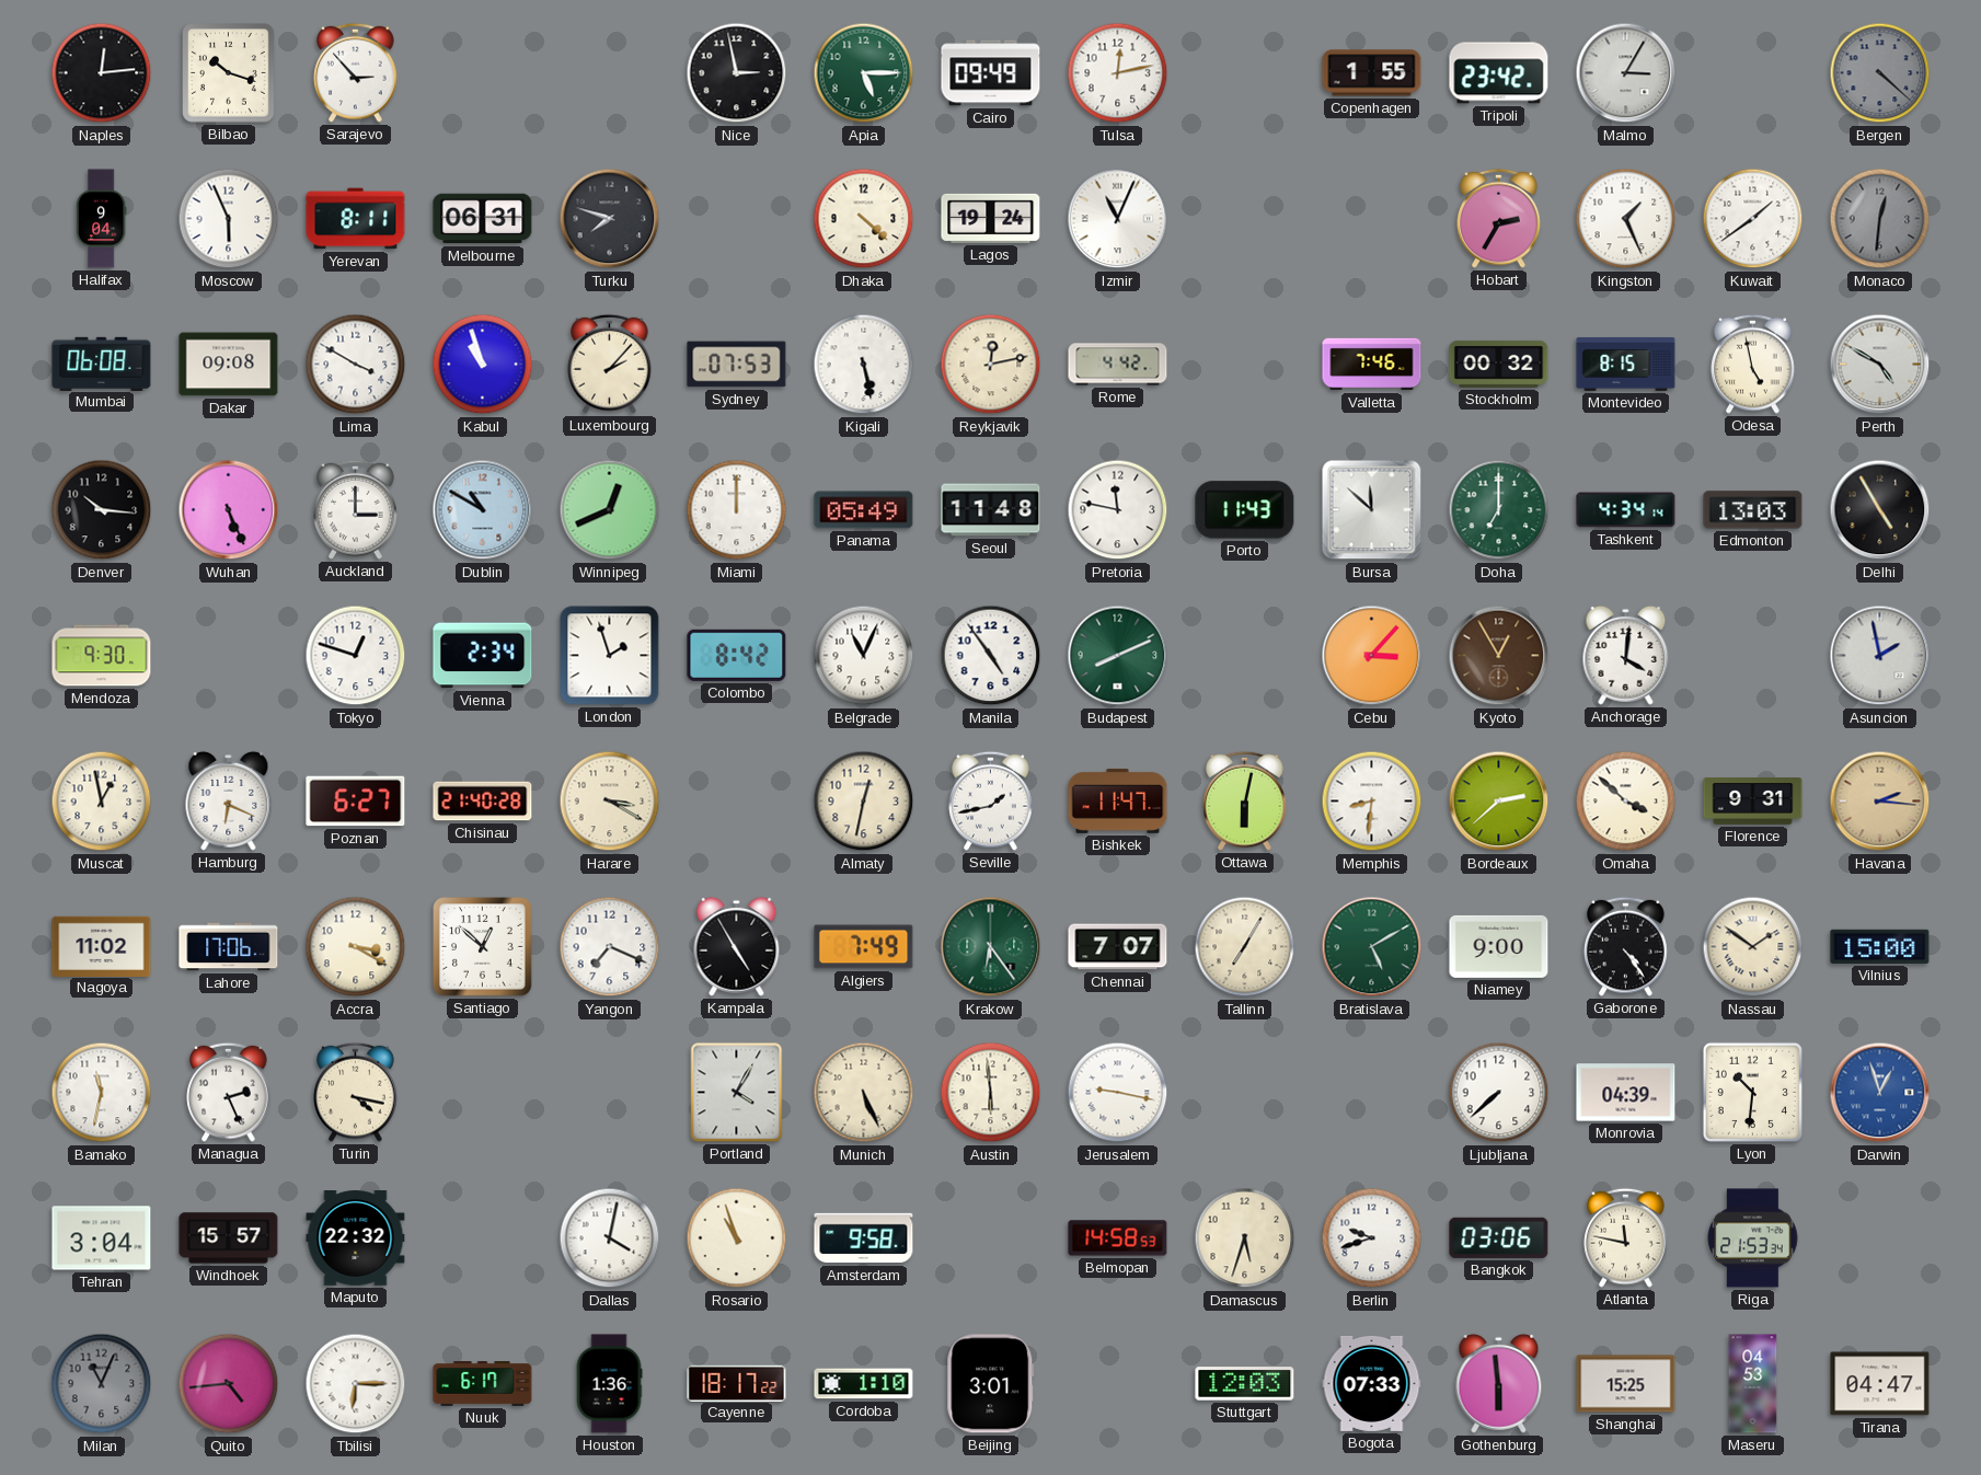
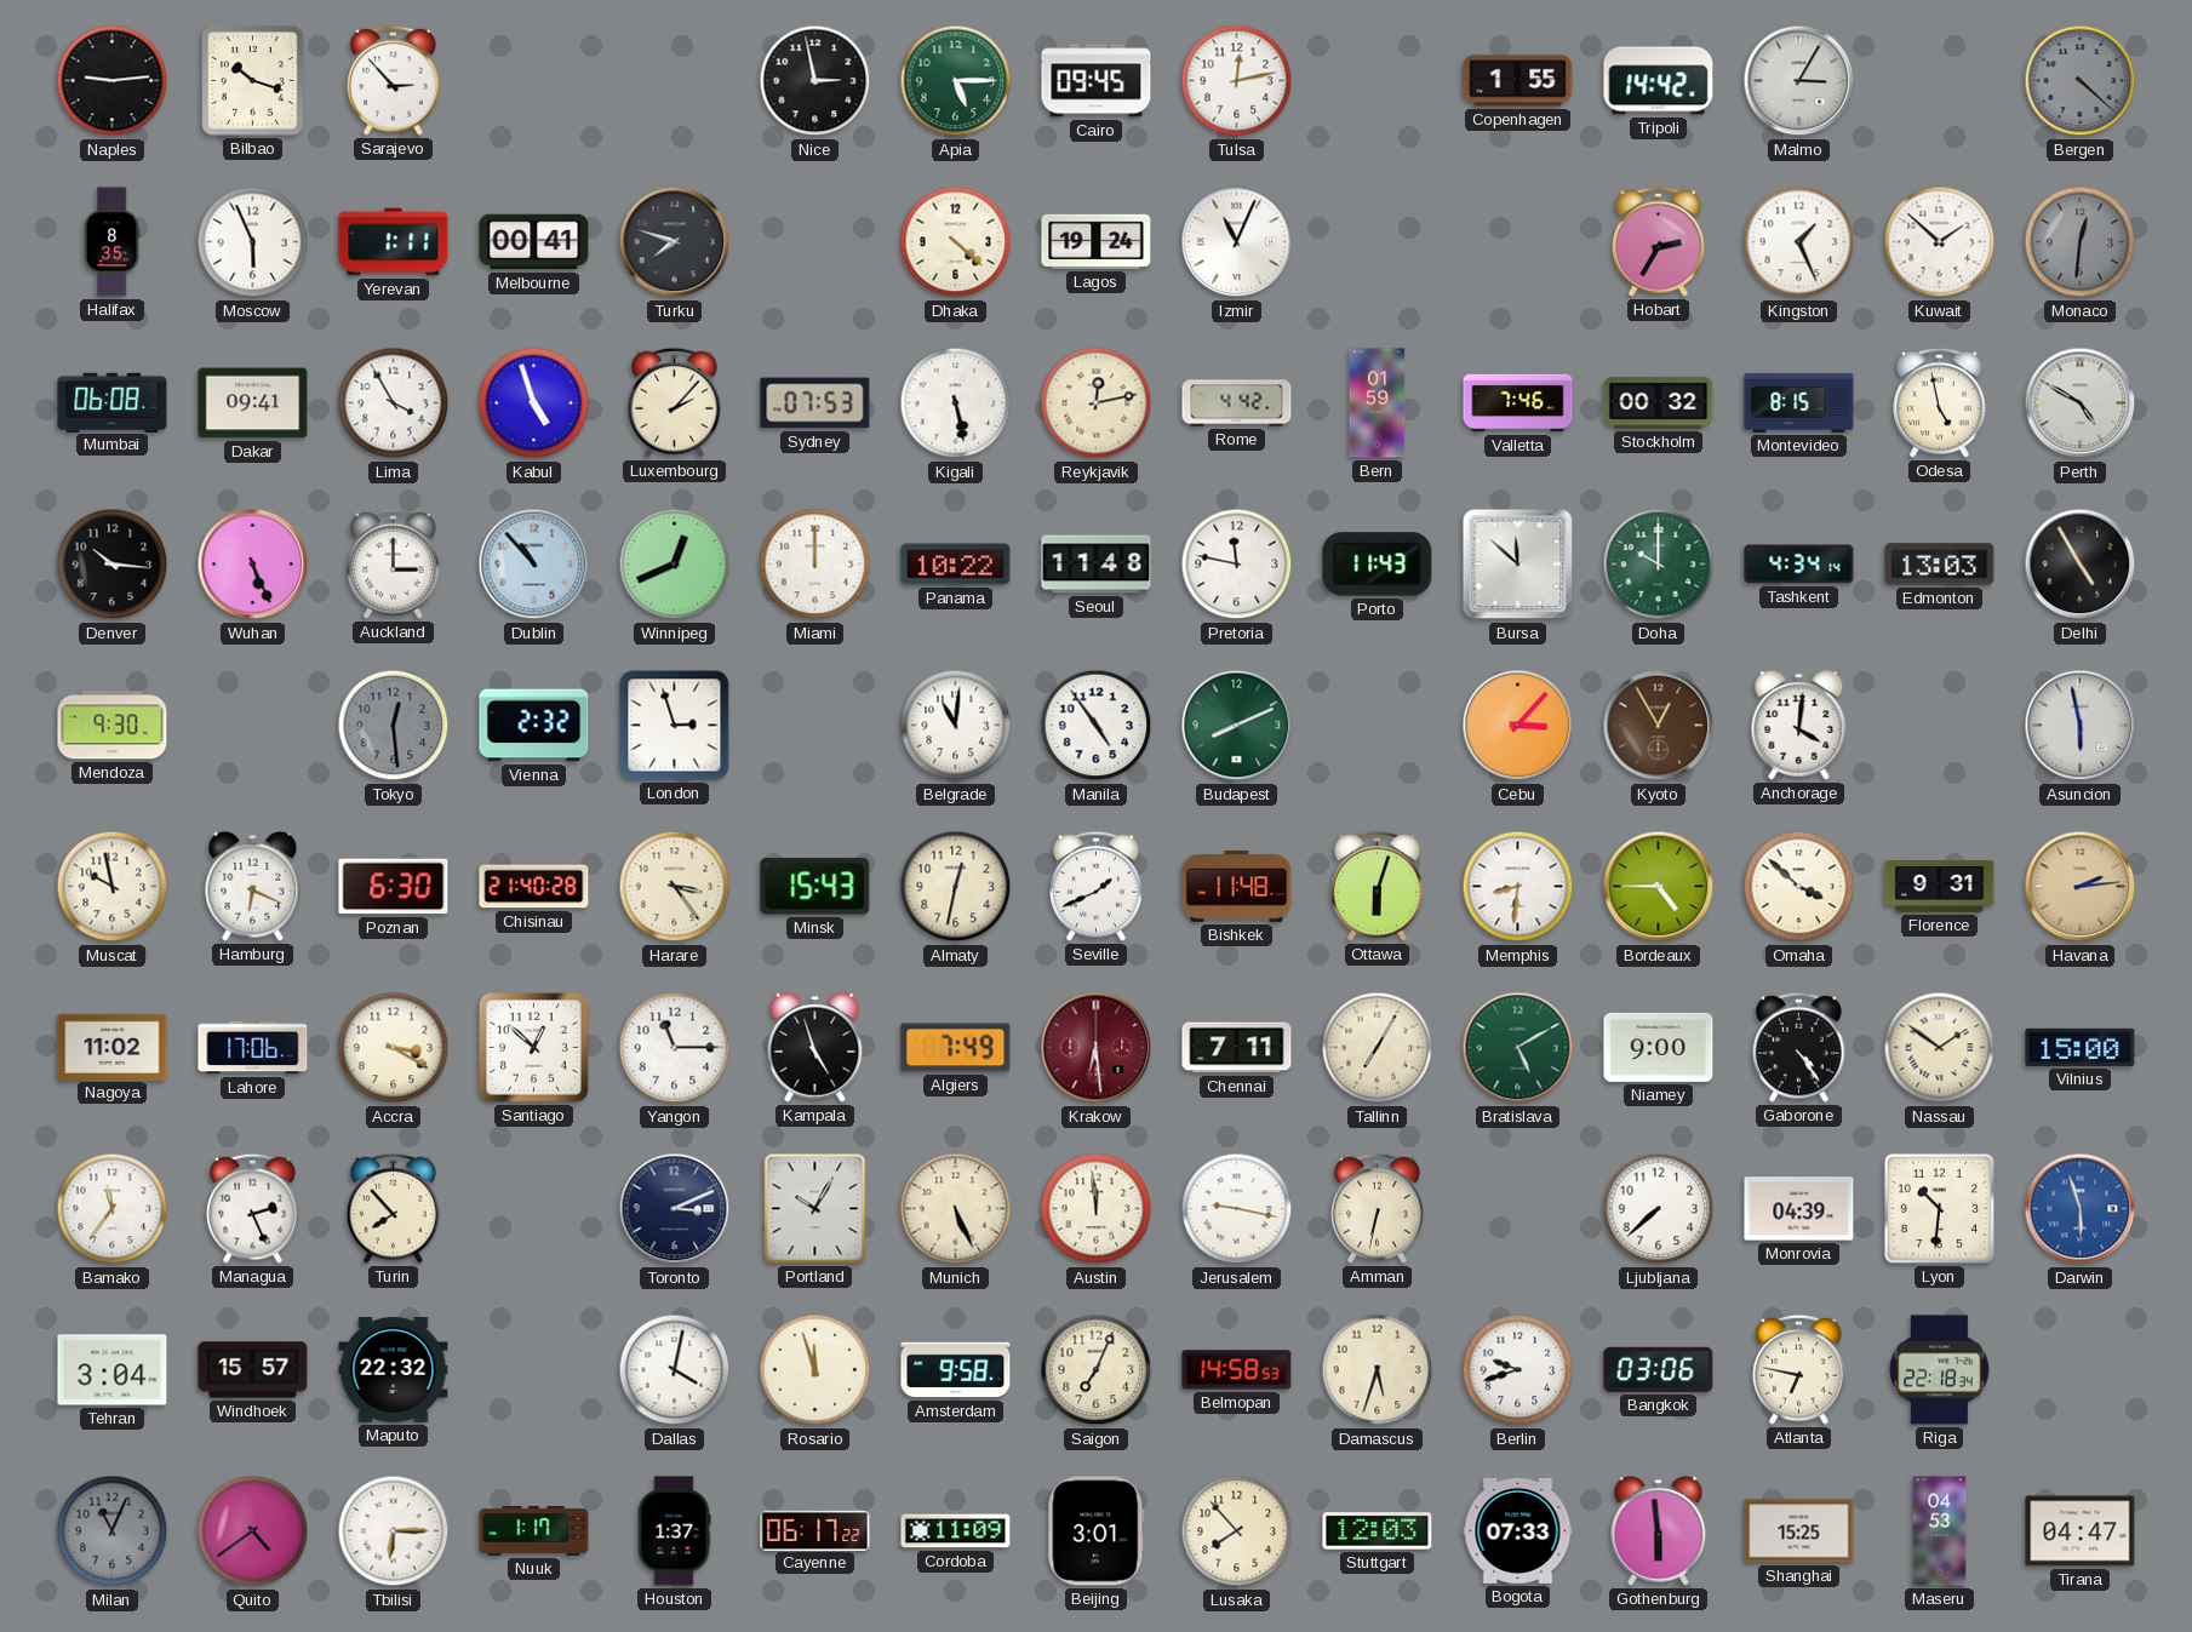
Naples: 12:14 -> 9:14
Cairo: 09:49 -> 09:45
Tripoli: 23:42 -> 14:42
Halifax: 9:04 -> 8:35
Yerevan: 8:11 -> 1:11
Melbourne: 06:31 -> 00:41
Kuwait: 1:39 -> 1:52
Dakar: 09:08 -> 09:41
Lima: 3:50 -> 3:55
Kabul: 10:57 -> 4:57
Bern: none -> 01:59
Dublin: 10:50 -> 10:53
Panama: 05:49 -> 10:22
Doha: 7:00 -> 10:00
Tokyo: 12:48 -> 12:29
Tokyo dial: white -> grey
Vienna: 2:34 -> 2:32
London: 1:57 -> 2:57
Colombo: 8:42 -> none
Belgrade: 11:04 -> 11:01
Asuncion: 1:58 -> 5:58
Muscat: 12:58 -> 9:58
Poznan: 6:27 -> 6:30
Harare: 3:20 -> 3:24
Minsk: none -> 15:43
Seville: 1:43 -> 1:41
Bishkek: 11:47 -> 11:48
Ottawa: 6:02 -> 6:03
Bordeaux: 2:38 -> 4:45
Havana: 2:16 -> 2:14
Yangon: 7:19 -> 11:15
Kampala: 4:55 -> 4:57
Krakow: 6:24 -> 6:29
Krakow dial: green -> burgundy
Chennai: 7:07 -> 7:11
Bamako: 11:32 -> 11:36
Turin: 4:17 -> 7:53
Toronto: none -> 3:11
Portland: 4:05 -> 10:05
Austin: 5:59 -> 11:59
Amman: none -> 6:32
Darwin: 12:57 -> 5:57
Rosario: 10:57 -> 11:57
Saigon: none -> 7:04
Atlanta: 11:47 -> 6:47
Riga: 21:53 -> 22:18
Quito: 4:44 -> 4:39
Nuuk: 6:17 -> 1:17
Houston: 1:36 -> 1:37
Cayenne: 18:17 -> 06:17
Cordoba: 1:10 -> 11:09
Lusaka: none -> 7:53
